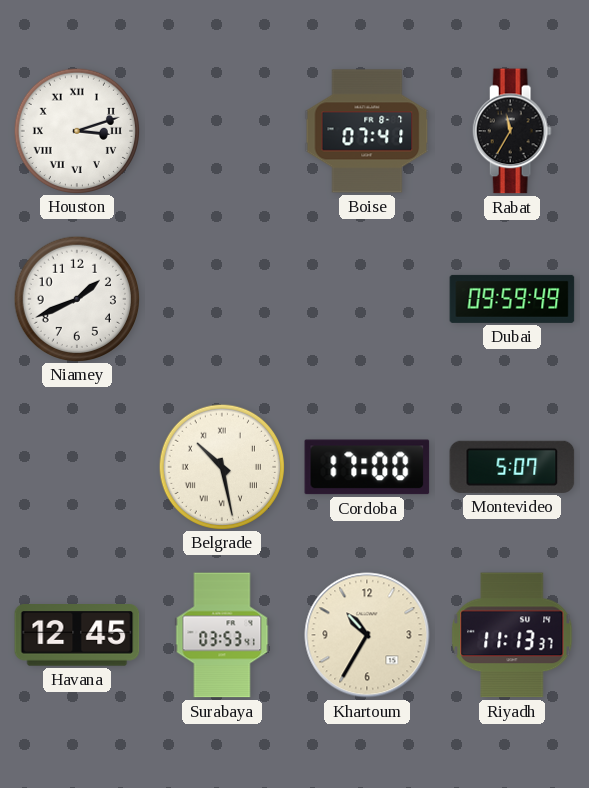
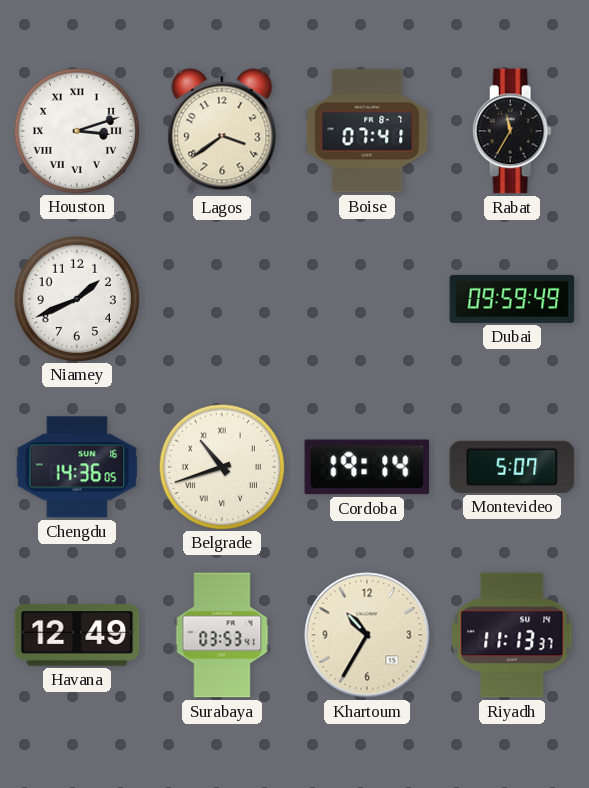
Lagos: none -> 3:39
Chengdu: none -> 14:36
Belgrade: 10:28 -> 10:42
Cordoba: 17:00 -> 19:14
Havana: 12:45 -> 12:49
